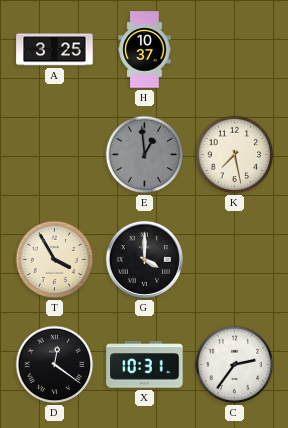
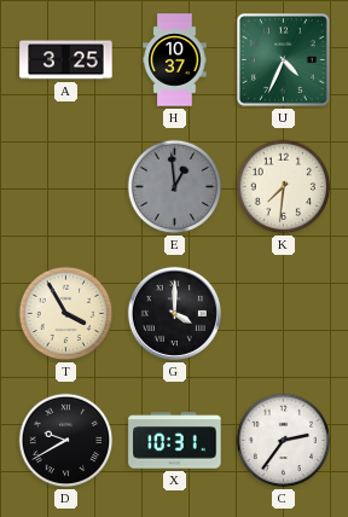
U: none -> 4:34
K: 7:28 -> 7:31
D: 12:21 -> 9:40
